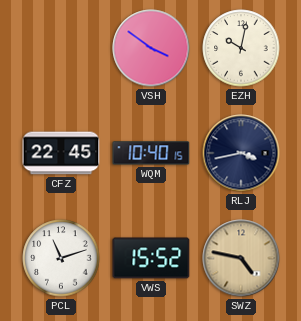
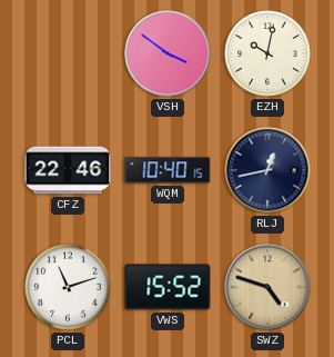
CFZ: 22:45 -> 22:46
RLJ: 3:43 -> 12:43
SWZ: 4:47 -> 4:48
